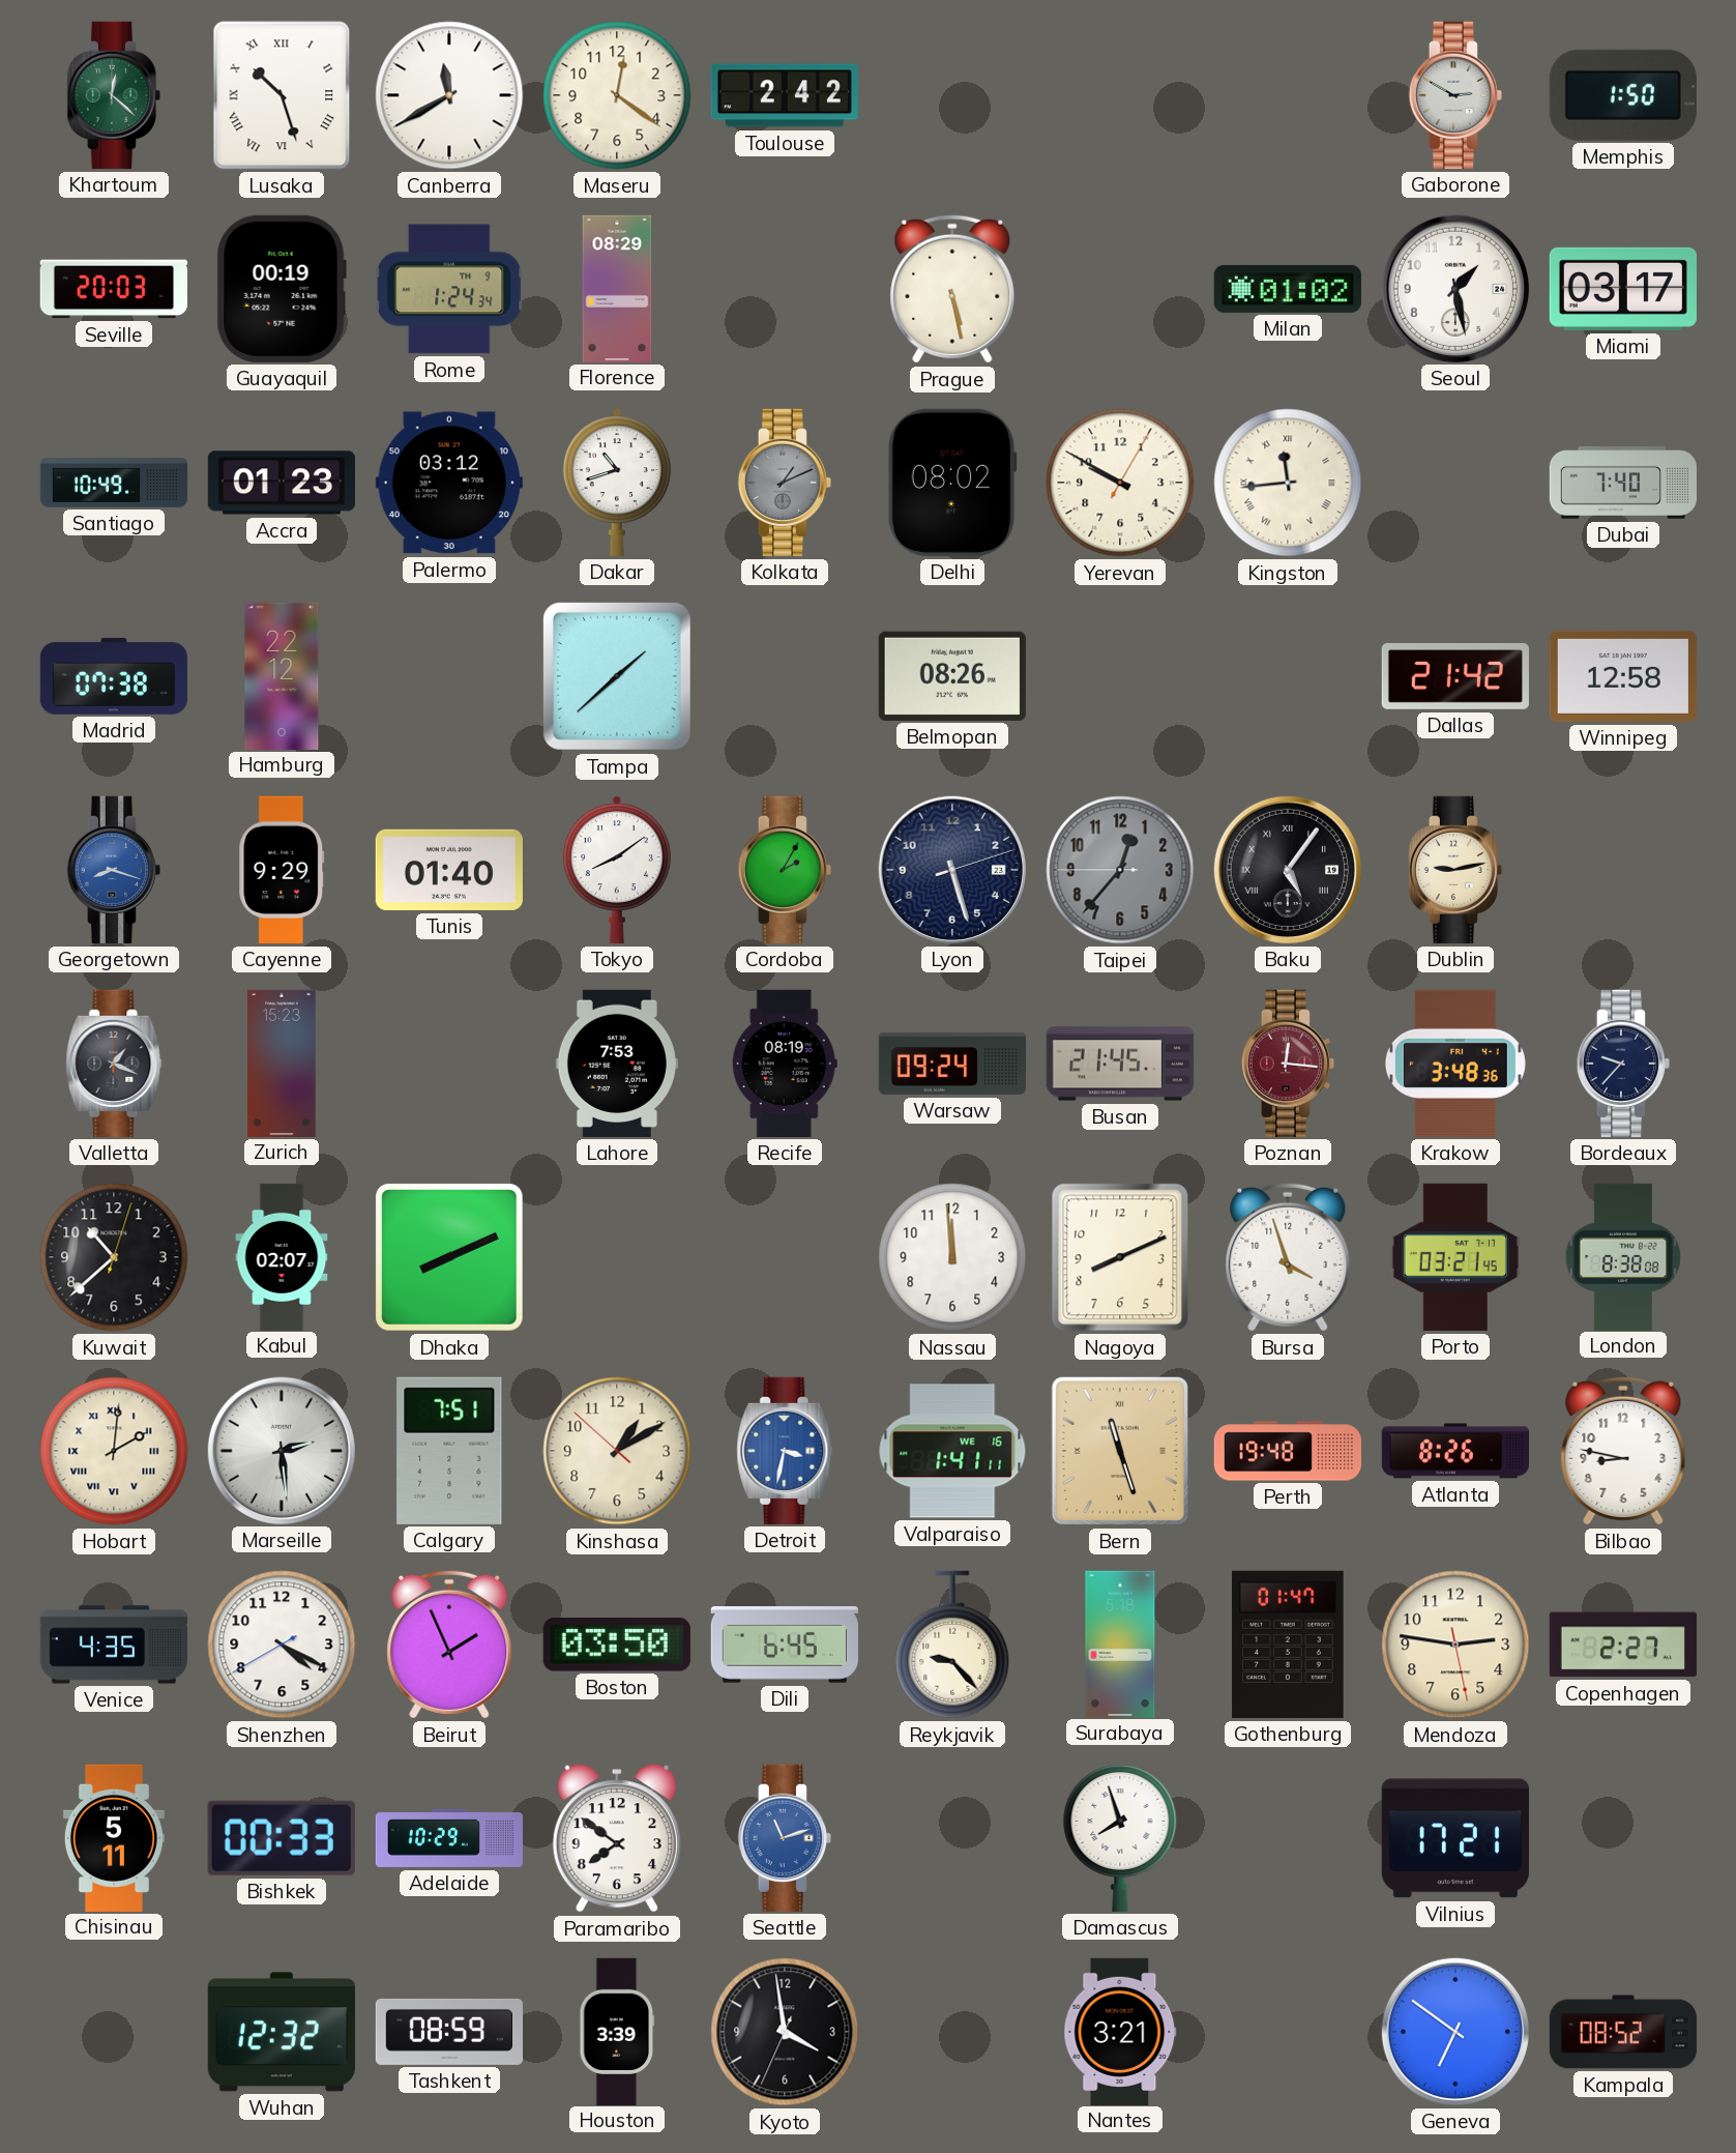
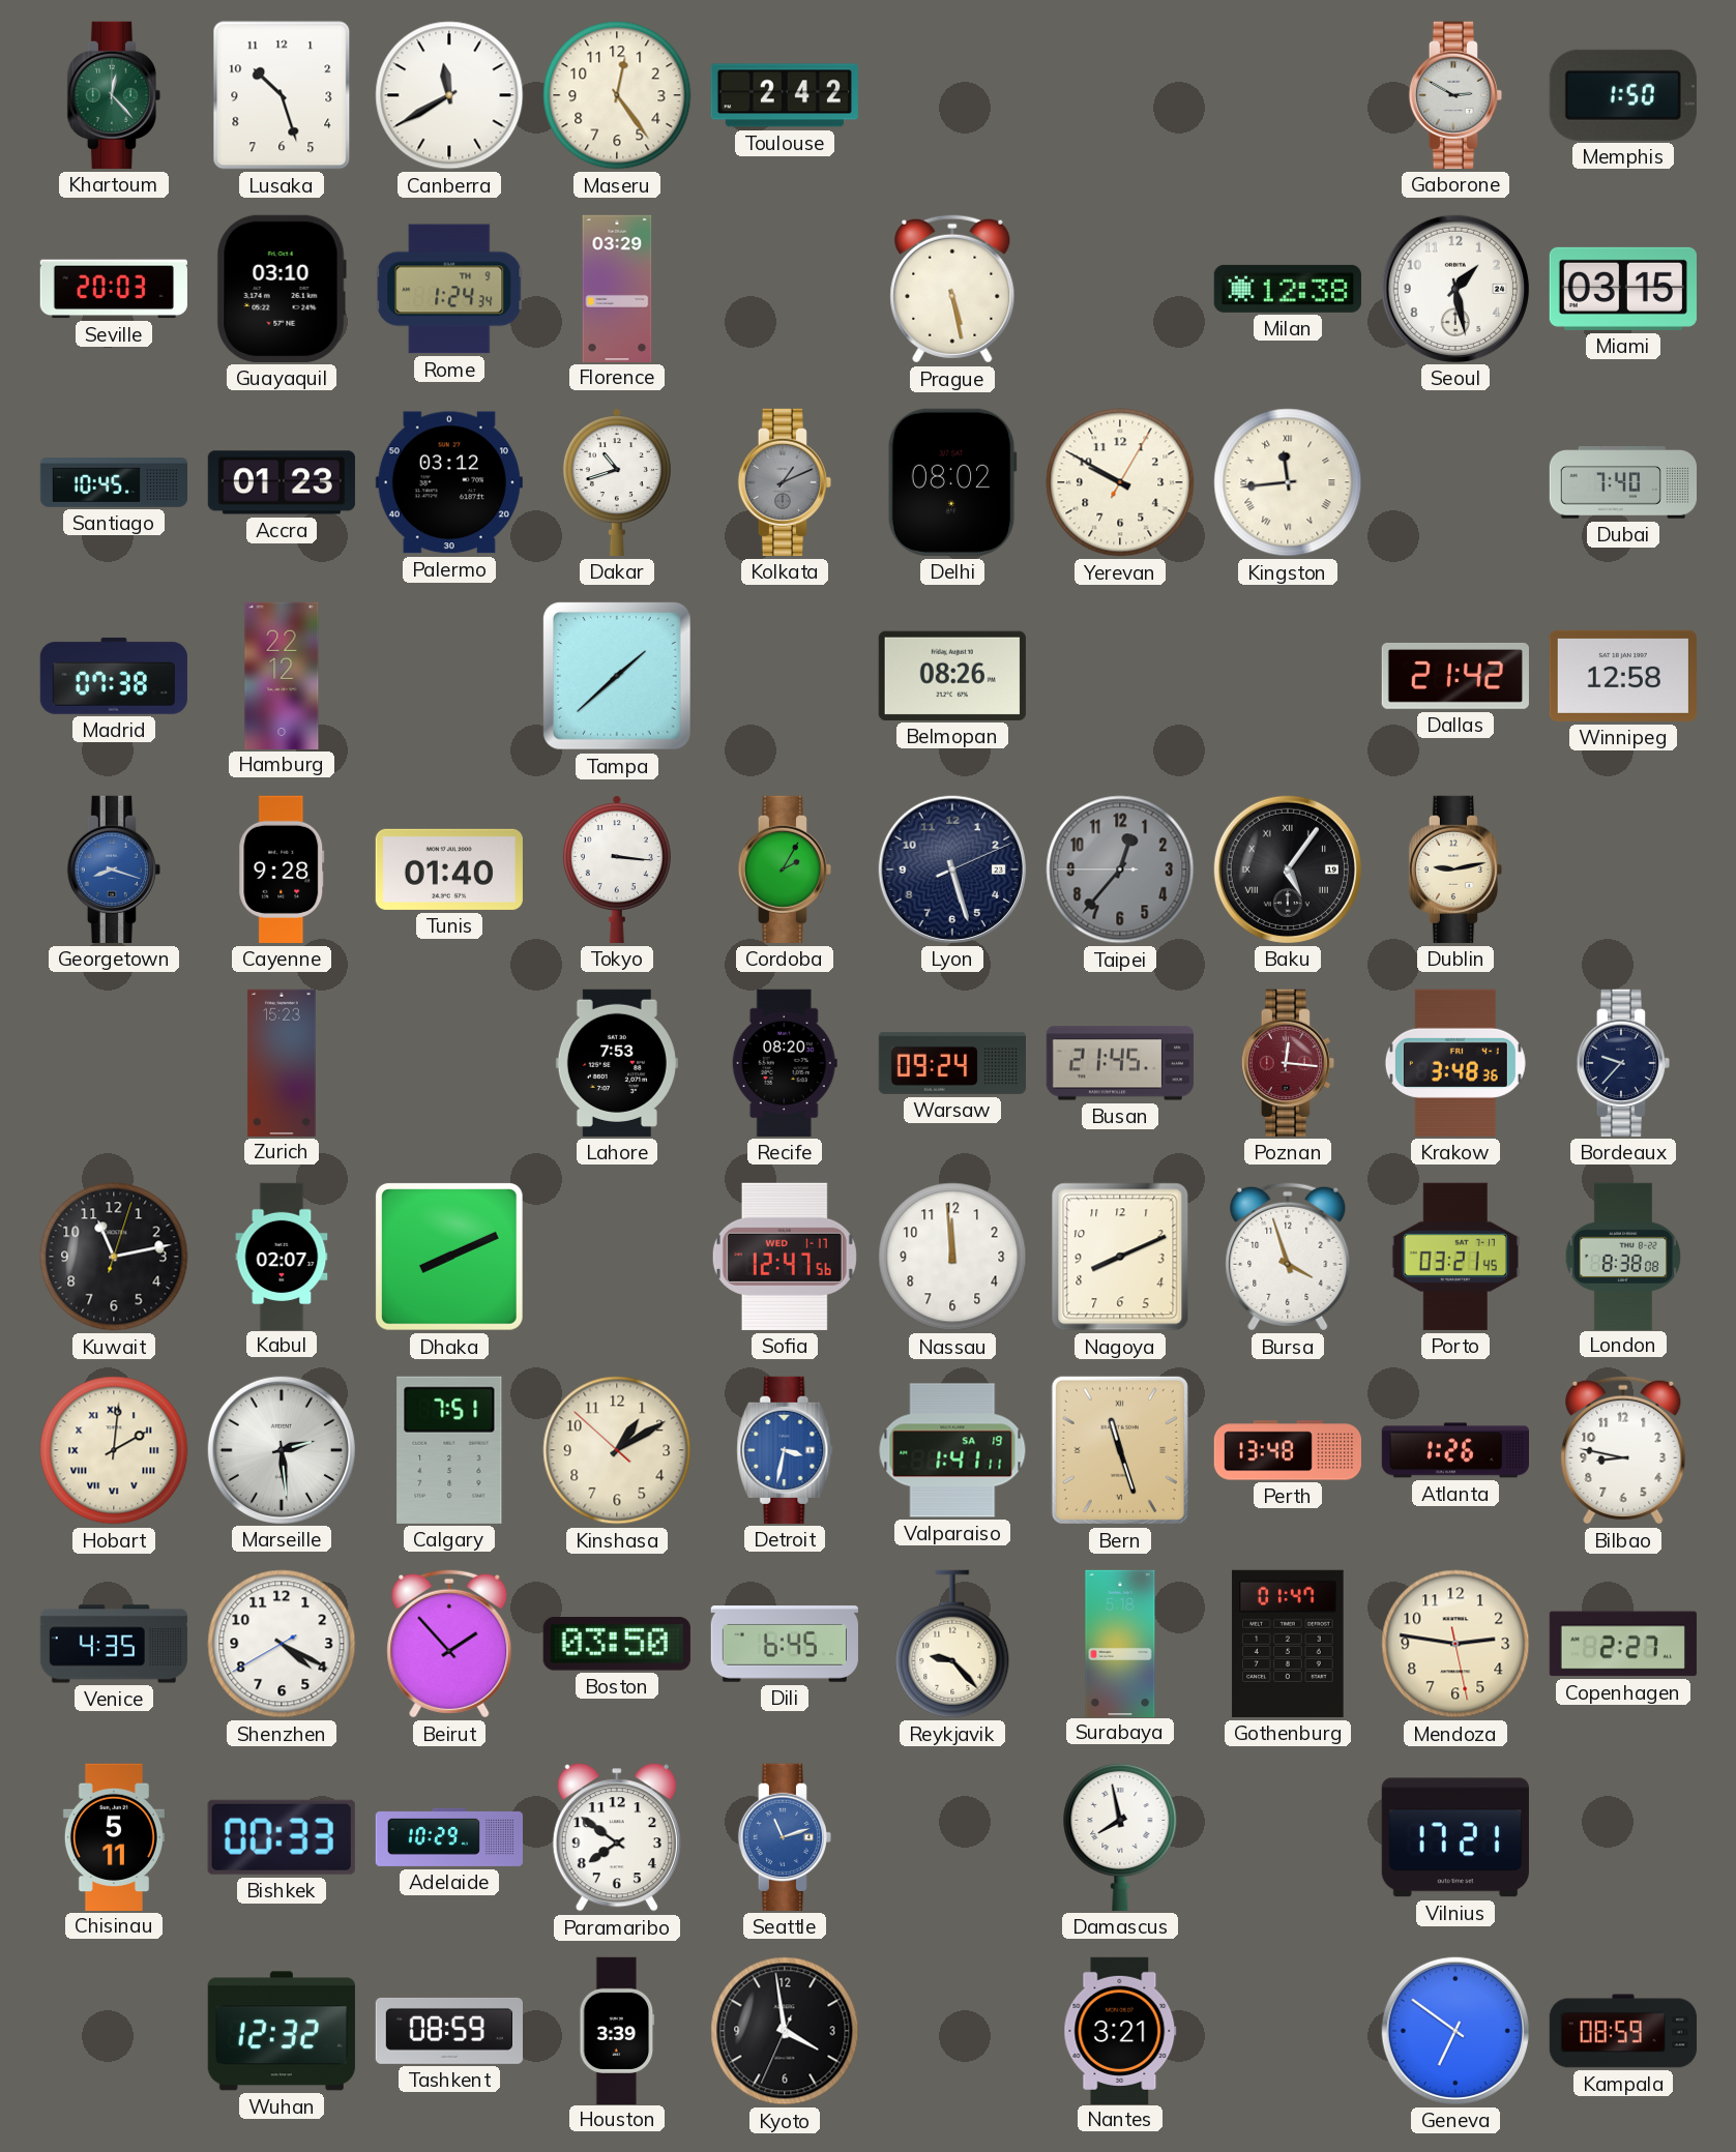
Khartoum: 12:22 -> 12:23
Lusaka numerals: Roman -> Arabic
Maseru: 12:21 -> 12:24
Guayaquil: 00:19 -> 03:10
Florence: 08:29 -> 03:29
Milan: 01:02 -> 12:38
Miami: 03:17 -> 03:15
Santiago: 10:49 -> 10:45
Cayenne: 9:29 -> 9:28
Tokyo: 8:09 -> 3:16
Lyon: 5:27:12 -> 5:27:11
Valletta: 1:19 -> none
Recife: 08:19 -> 08:20
Kuwait: 10:38 -> 11:13
Sofia: none -> 12:47
Valparaiso date: WE 16 -> SA 19
Perth: 19:48 -> 13:48
Atlanta: 8:26 -> 1:26
Beirut: 1:56 -> 1:53
Damascus: 7:57 -> 7:58
Kampala: 08:52 -> 08:59
